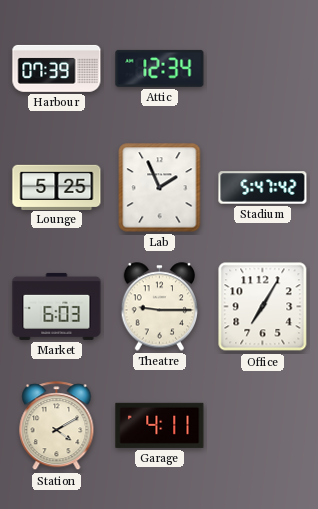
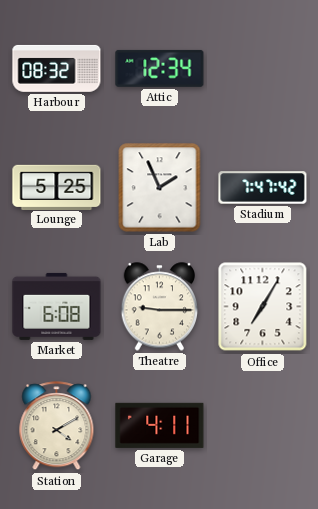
Harbour: 07:39 -> 08:32
Stadium: 5:47 -> 7:47
Market: 6:03 -> 6:08
